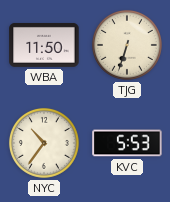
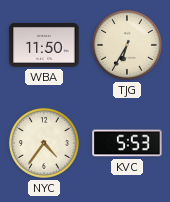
TJG: 6:33 -> 6:35
NYC: 10:36 -> 4:36
